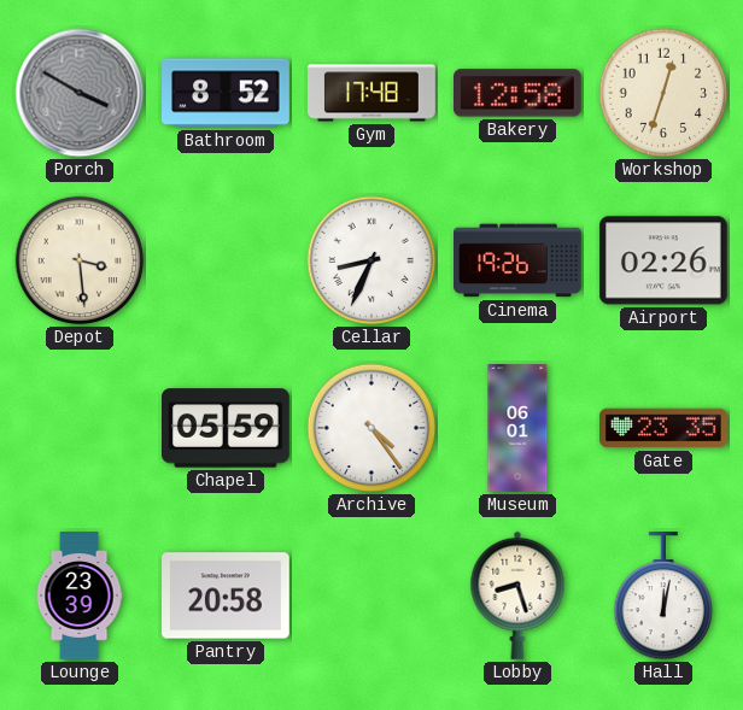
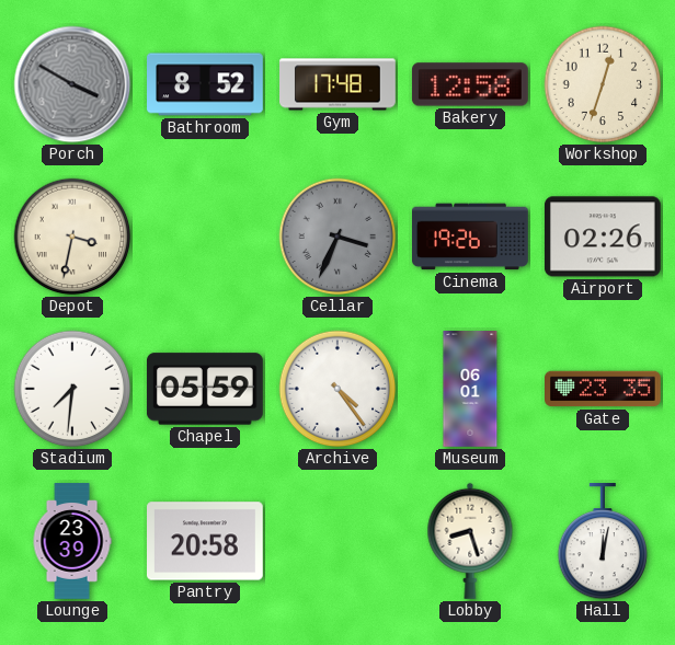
Depot: 3:29 -> 3:32
Cellar: 8:34 -> 3:34
Cellar dial: white -> grey
Stadium: none -> 7:31
